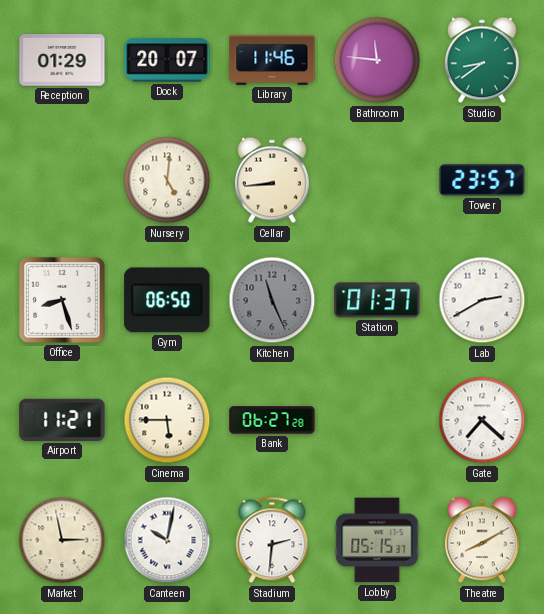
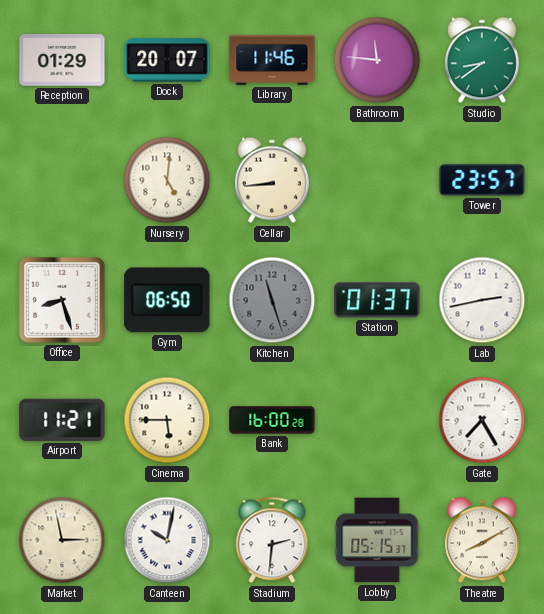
Kitchen: 11:26 -> 11:27
Lab: 2:40 -> 2:43
Bank: 06:27 -> 16:00
Gate: 7:22 -> 7:25
